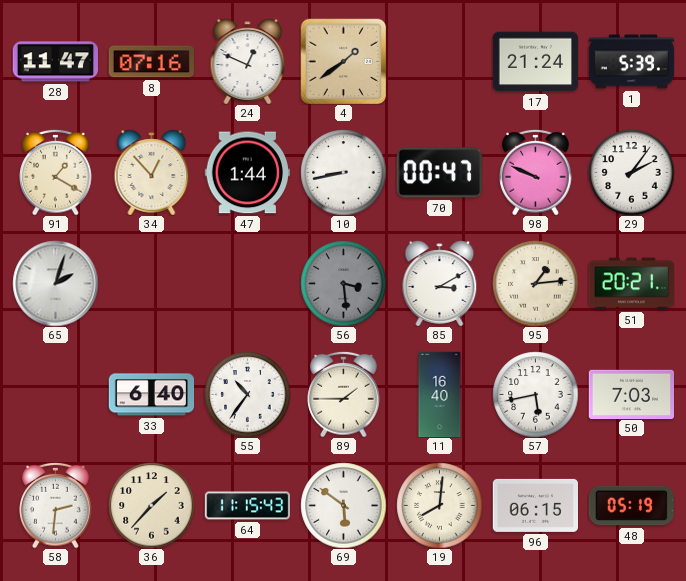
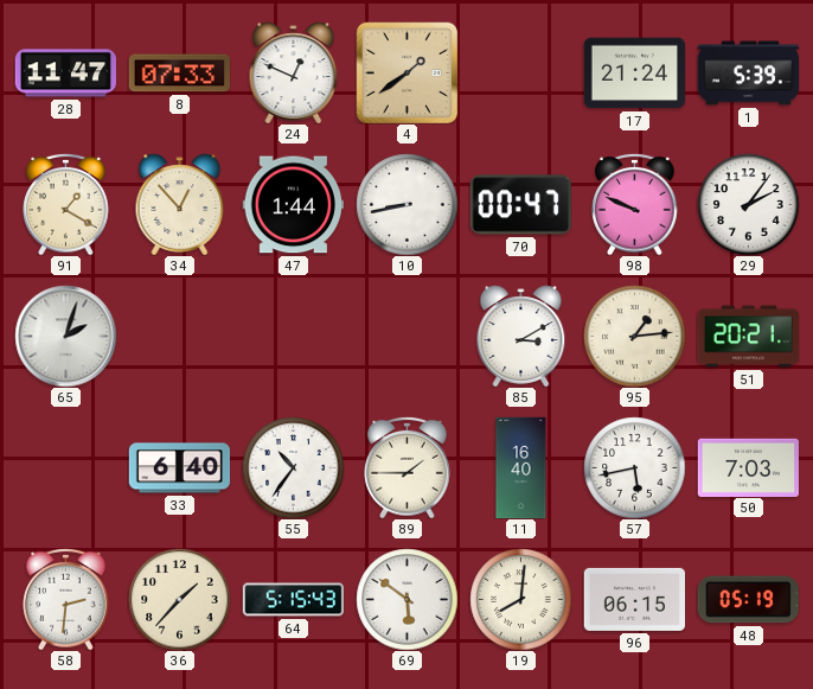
8: 07:16 -> 07:33
56: 3:29 -> none
64: 11:15 -> 5:15
